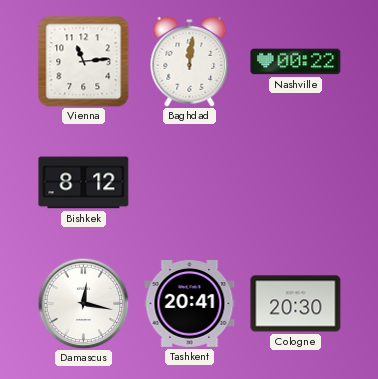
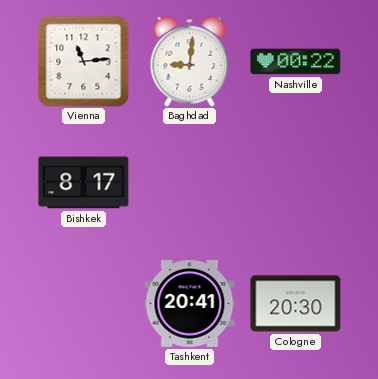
Baghdad: 12:01 -> 9:01
Bishkek: 8:12 -> 8:17
Damascus: 12:17 -> none
